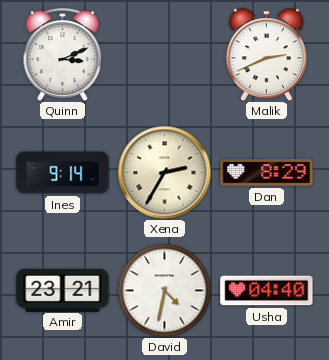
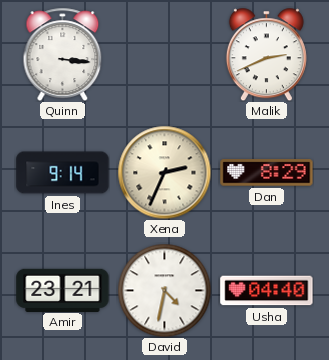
Quinn: 3:11 -> 3:16
Xena: 2:35 -> 2:34
